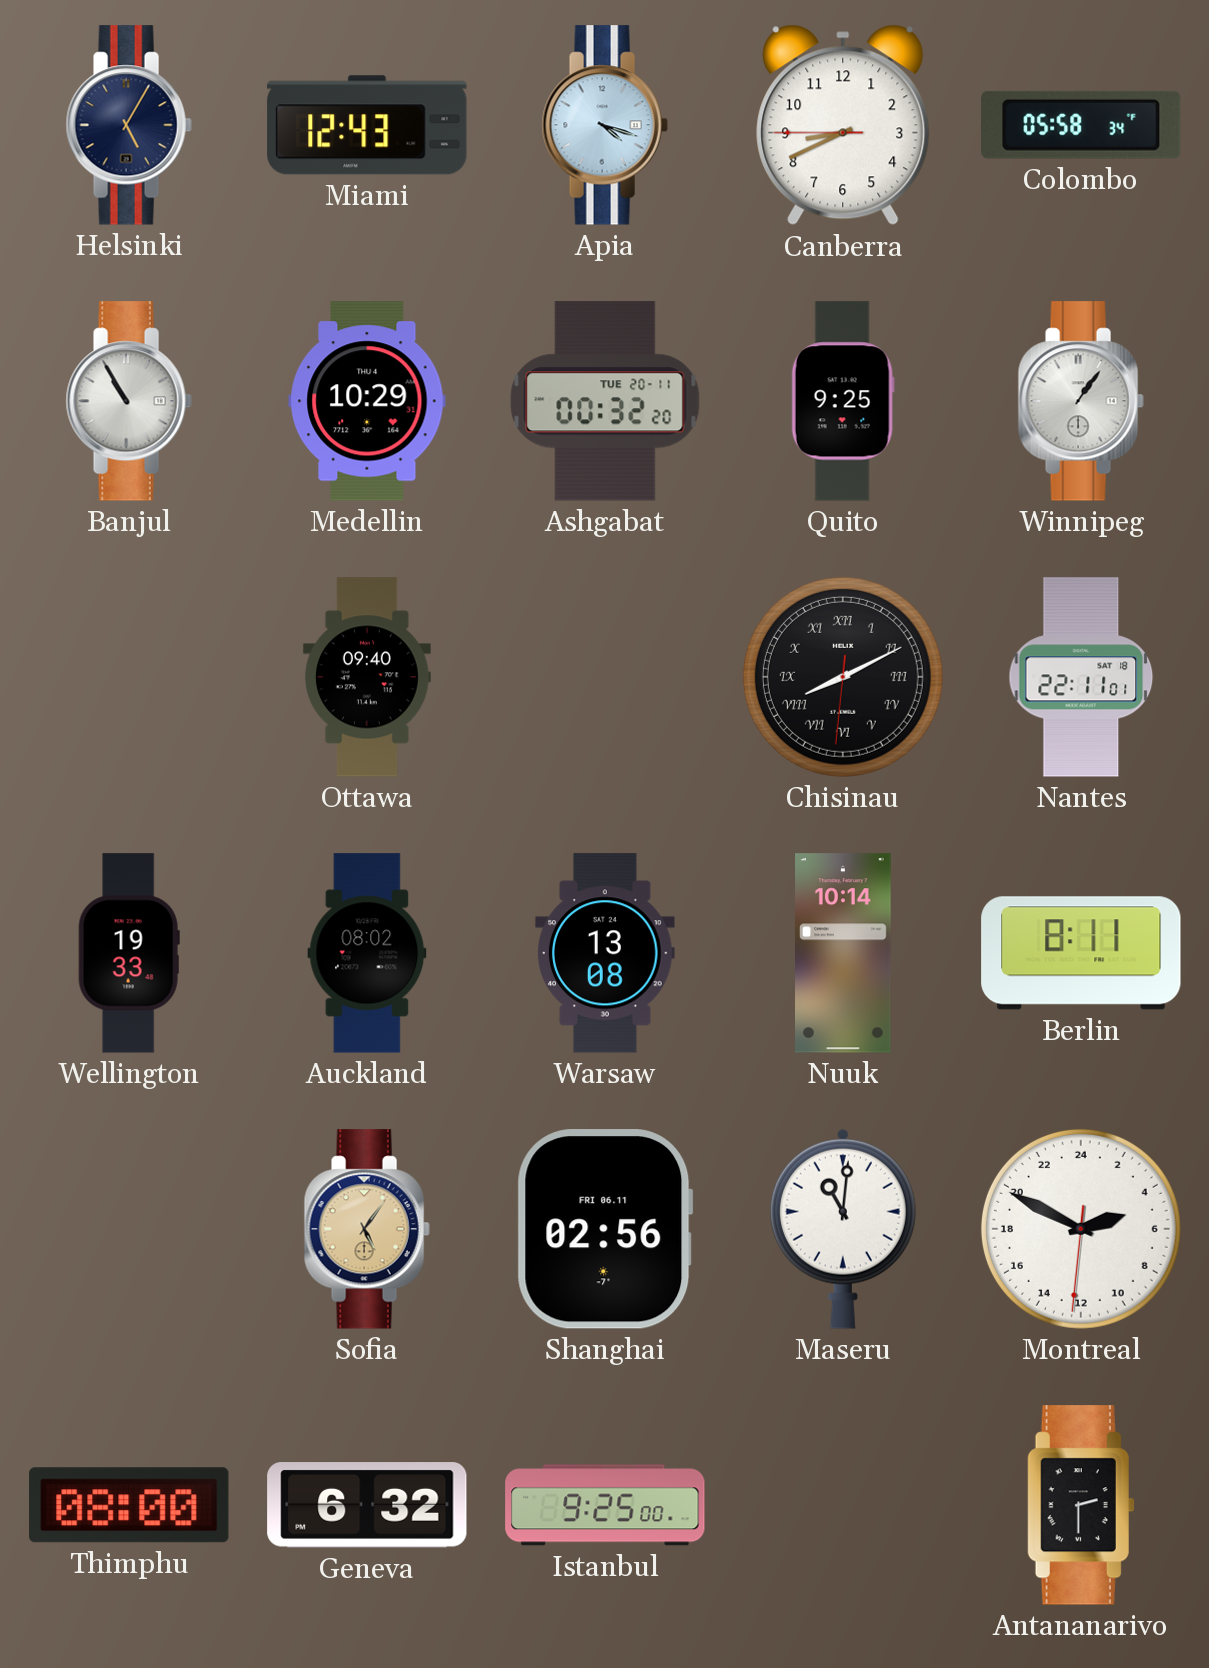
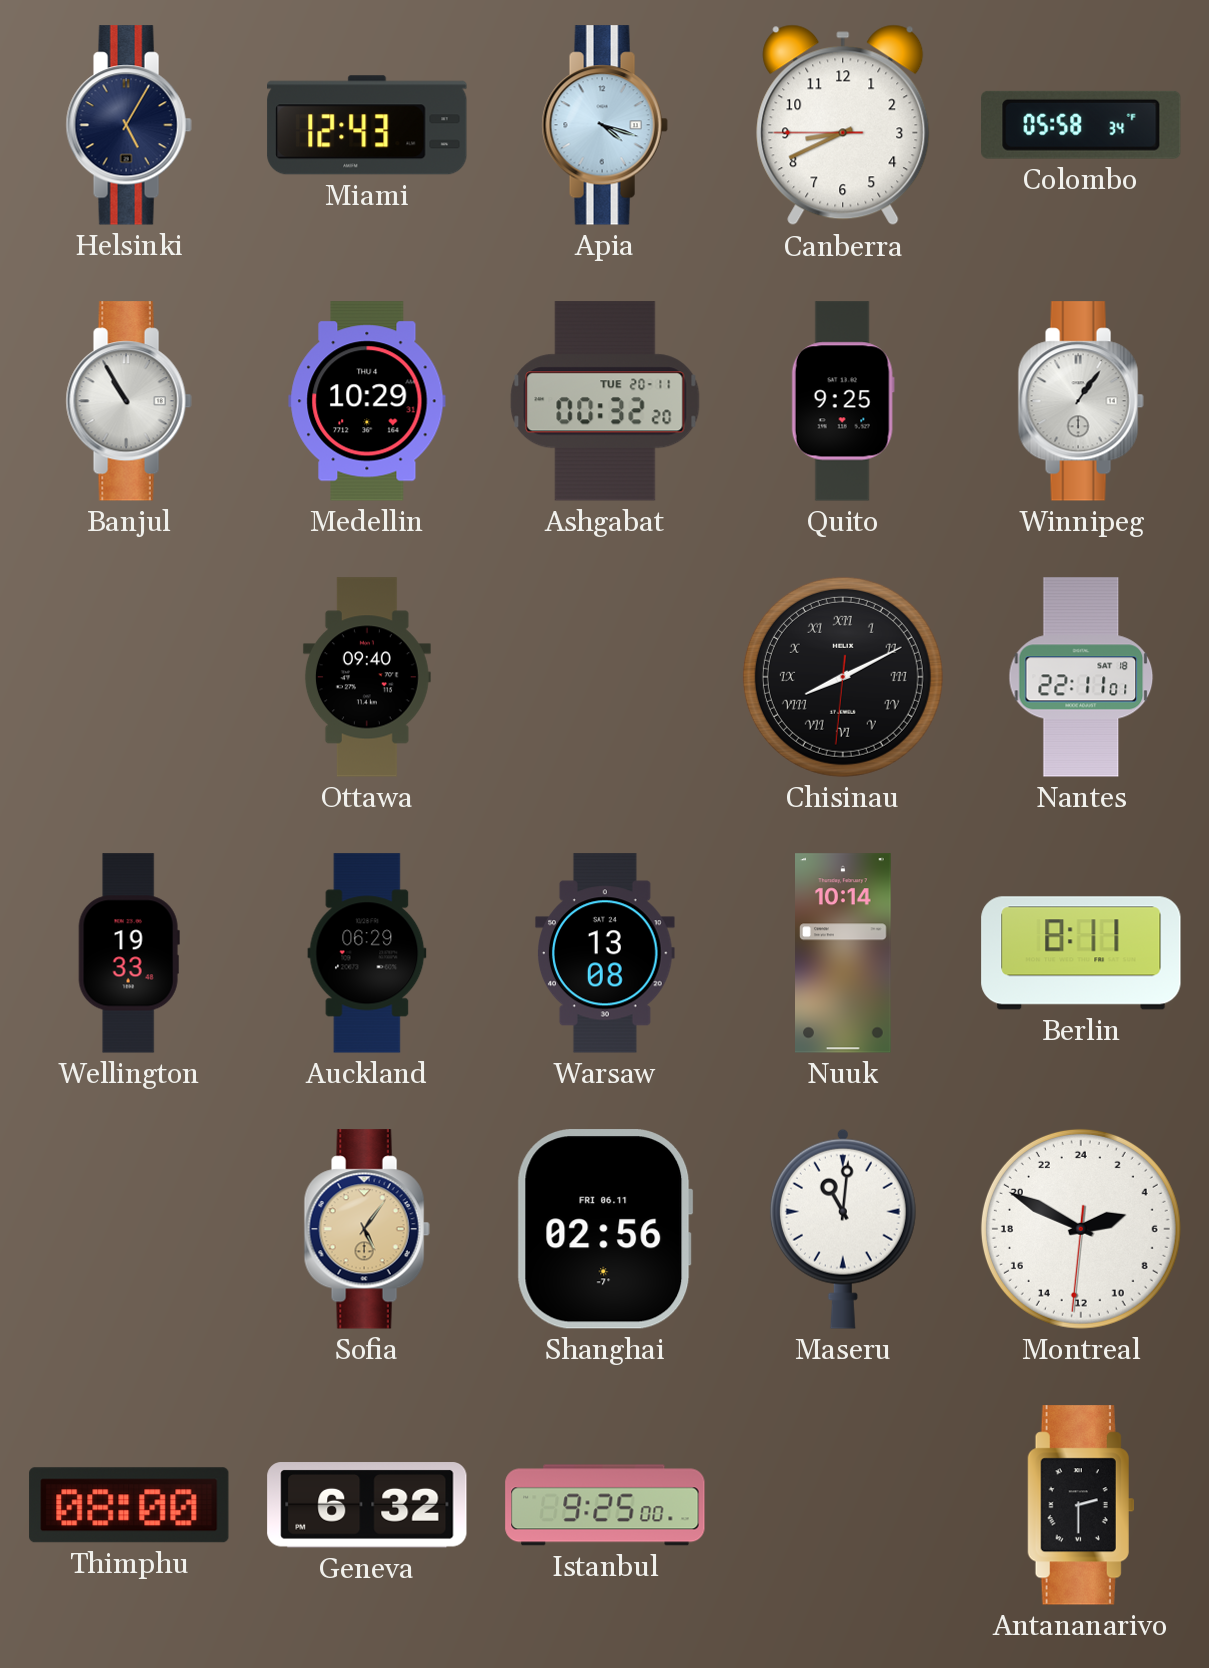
Auckland: 08:02 -> 06:29
